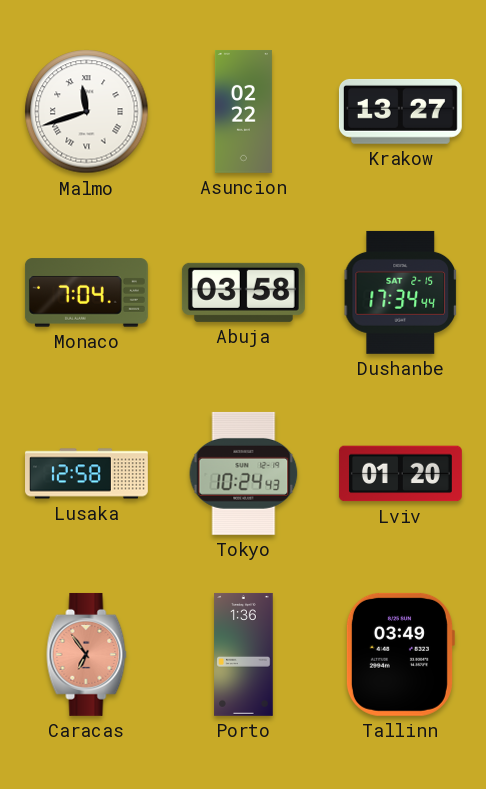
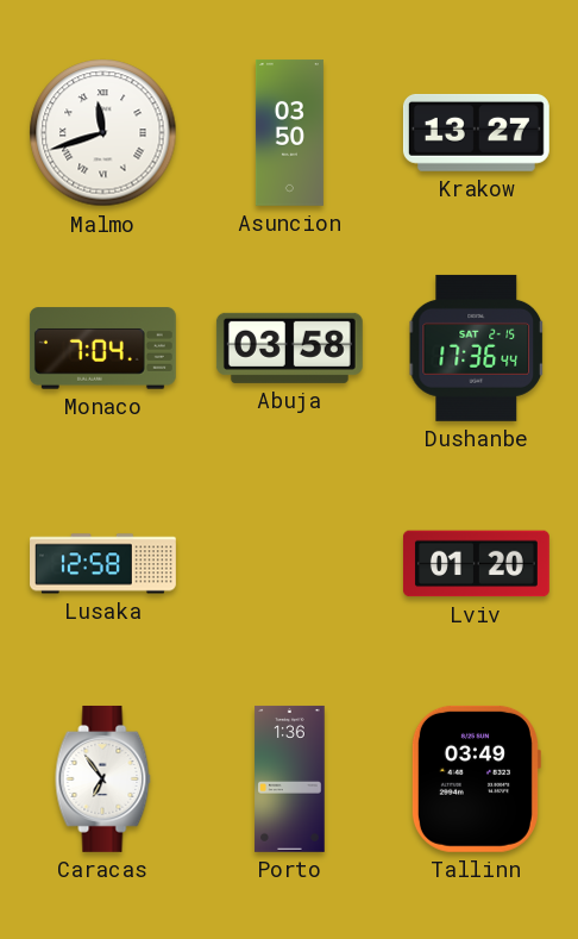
Asuncion: 02:22 -> 03:50
Dushanbe: 17:34 -> 17:36
Tokyo: 10:24 -> none
Caracas dial: salmon -> white
